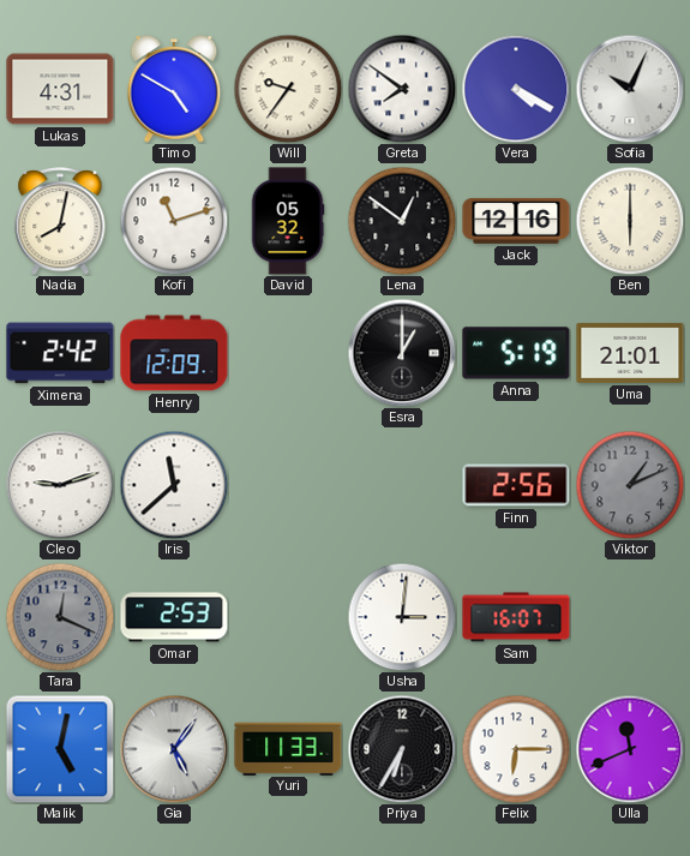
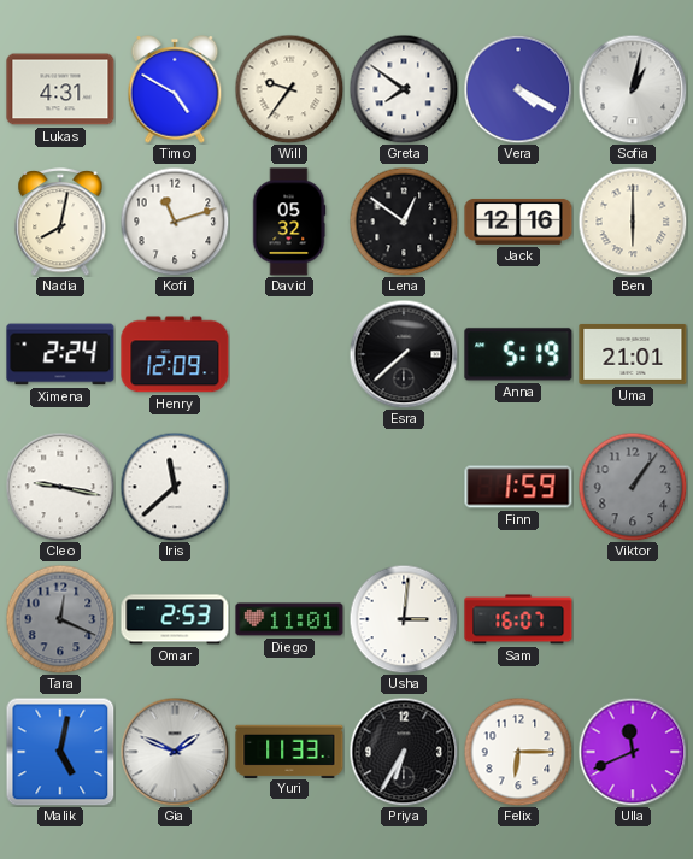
Sofia: 10:04 -> 1:02
Ximena: 2:42 -> 2:24
Esra: 1:00 -> 7:38
Cleo: 9:12 -> 9:17
Finn: 2:56 -> 1:59
Viktor: 1:11 -> 1:06
Diego: none -> 11:01
Gia: 5:06 -> 1:49
